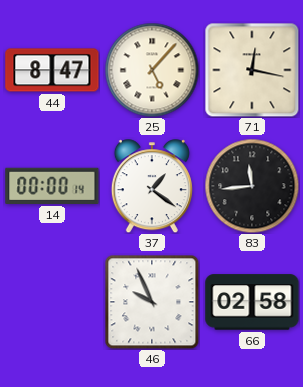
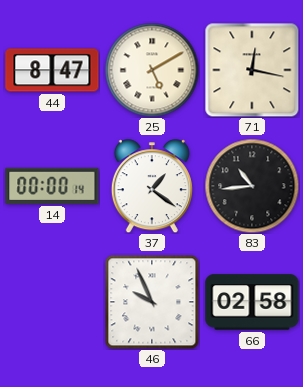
25: 5:07 -> 5:10
83: 11:44 -> 10:44
